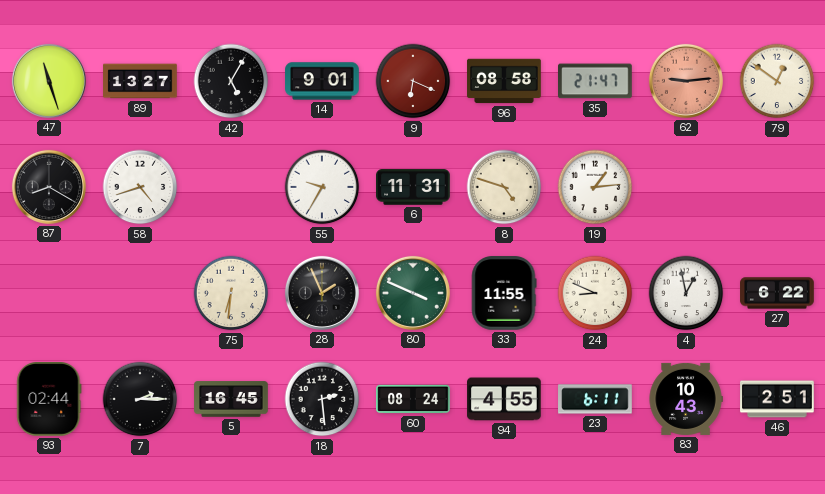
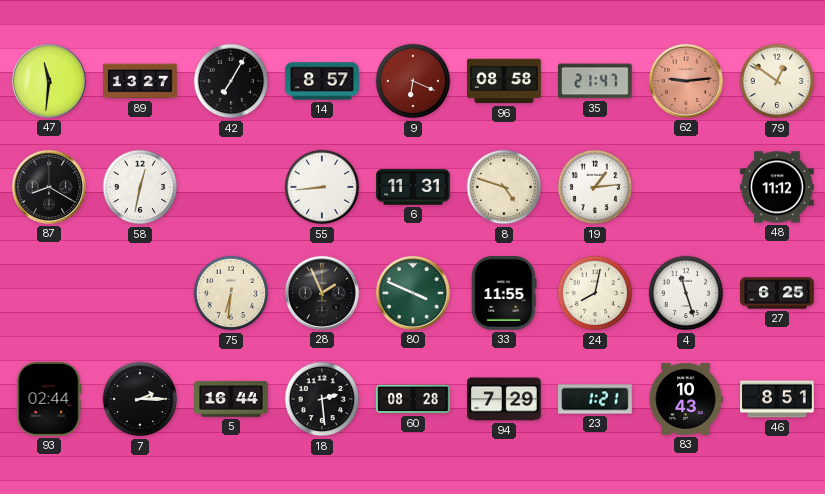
47: 11:27 -> 11:31
42: 5:05 -> 7:05
14: 9:01 -> 8:57
58: 4:42 -> 12:32
55: 9:35 -> 8:44
48: none -> 11:12
24: 8:49 -> 8:02
4: 12:58 -> 11:27
27: 6:22 -> 6:25
5: 16:45 -> 16:44
60: 08:24 -> 08:28
94: 4:55 -> 7:29
23: 6:11 -> 1:21
46: 2:51 -> 8:51
